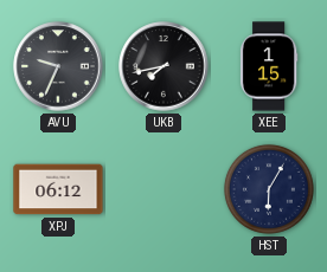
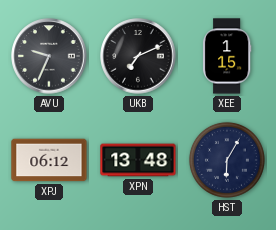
UKB: 7:43 -> 7:11
XPN: none -> 13:48
